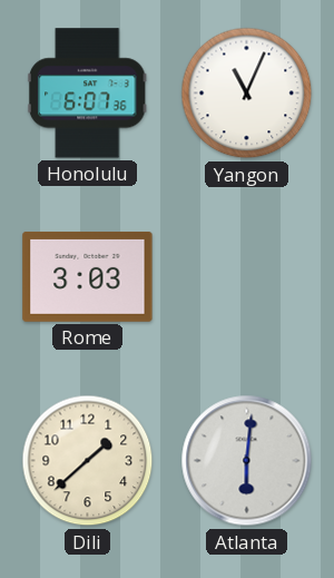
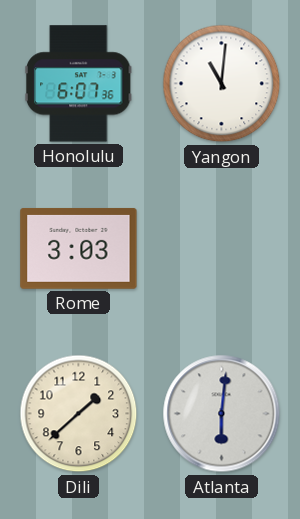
Yangon: 11:04 -> 11:01
